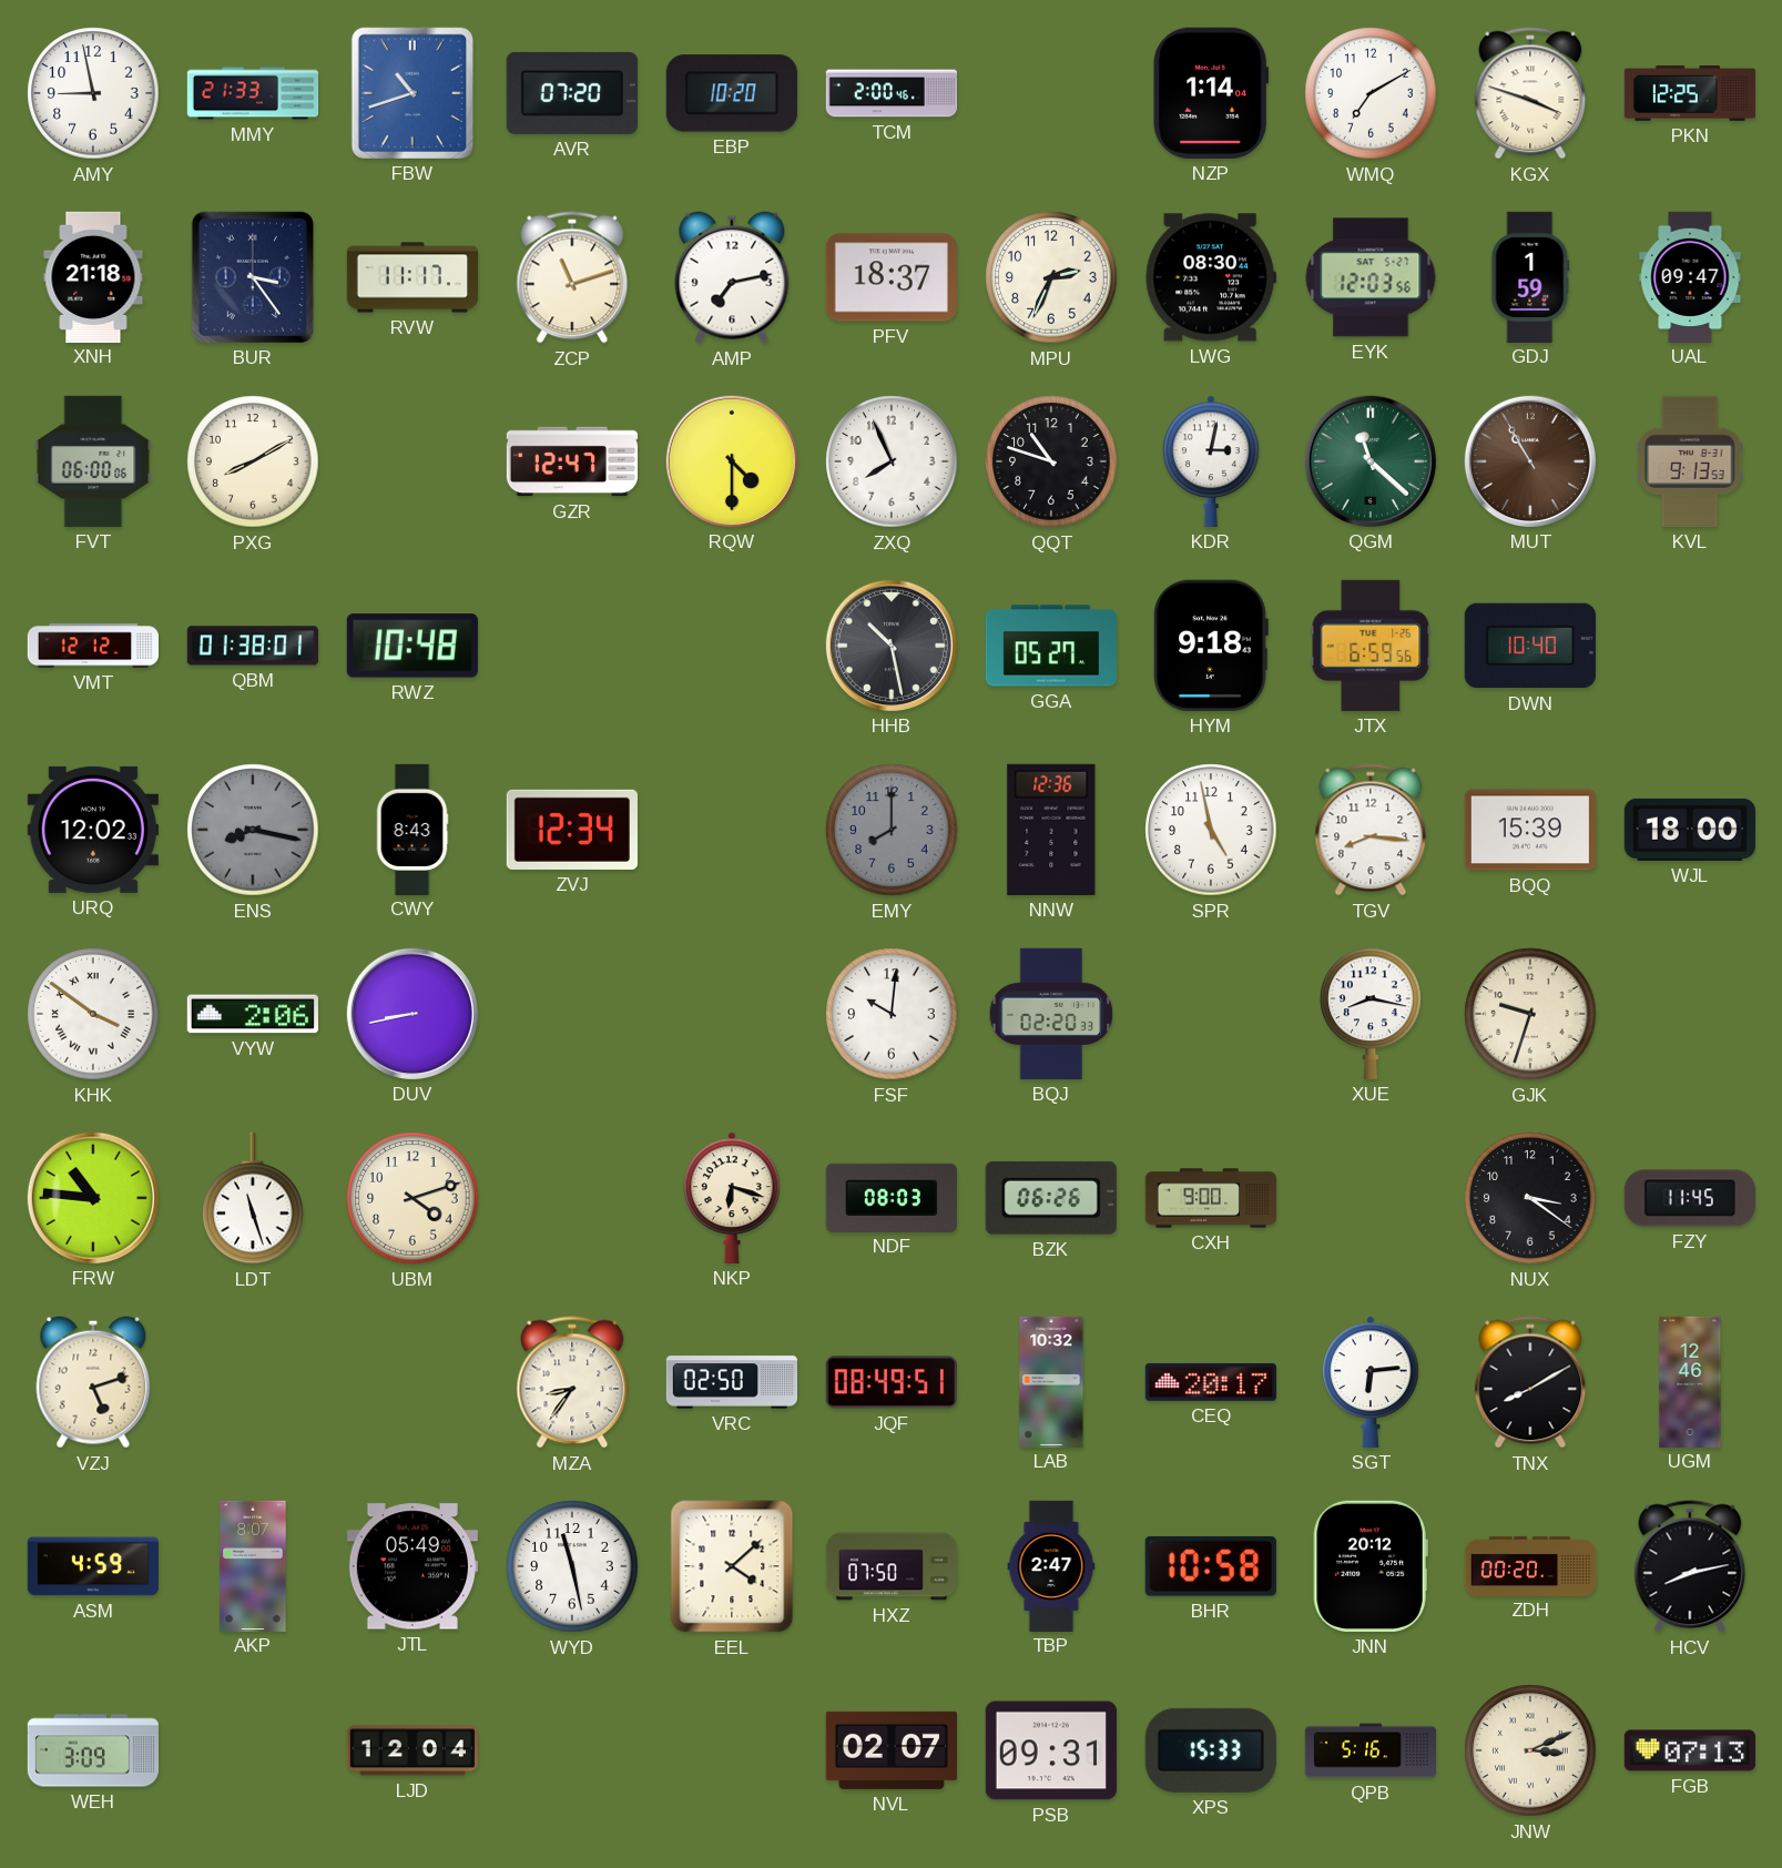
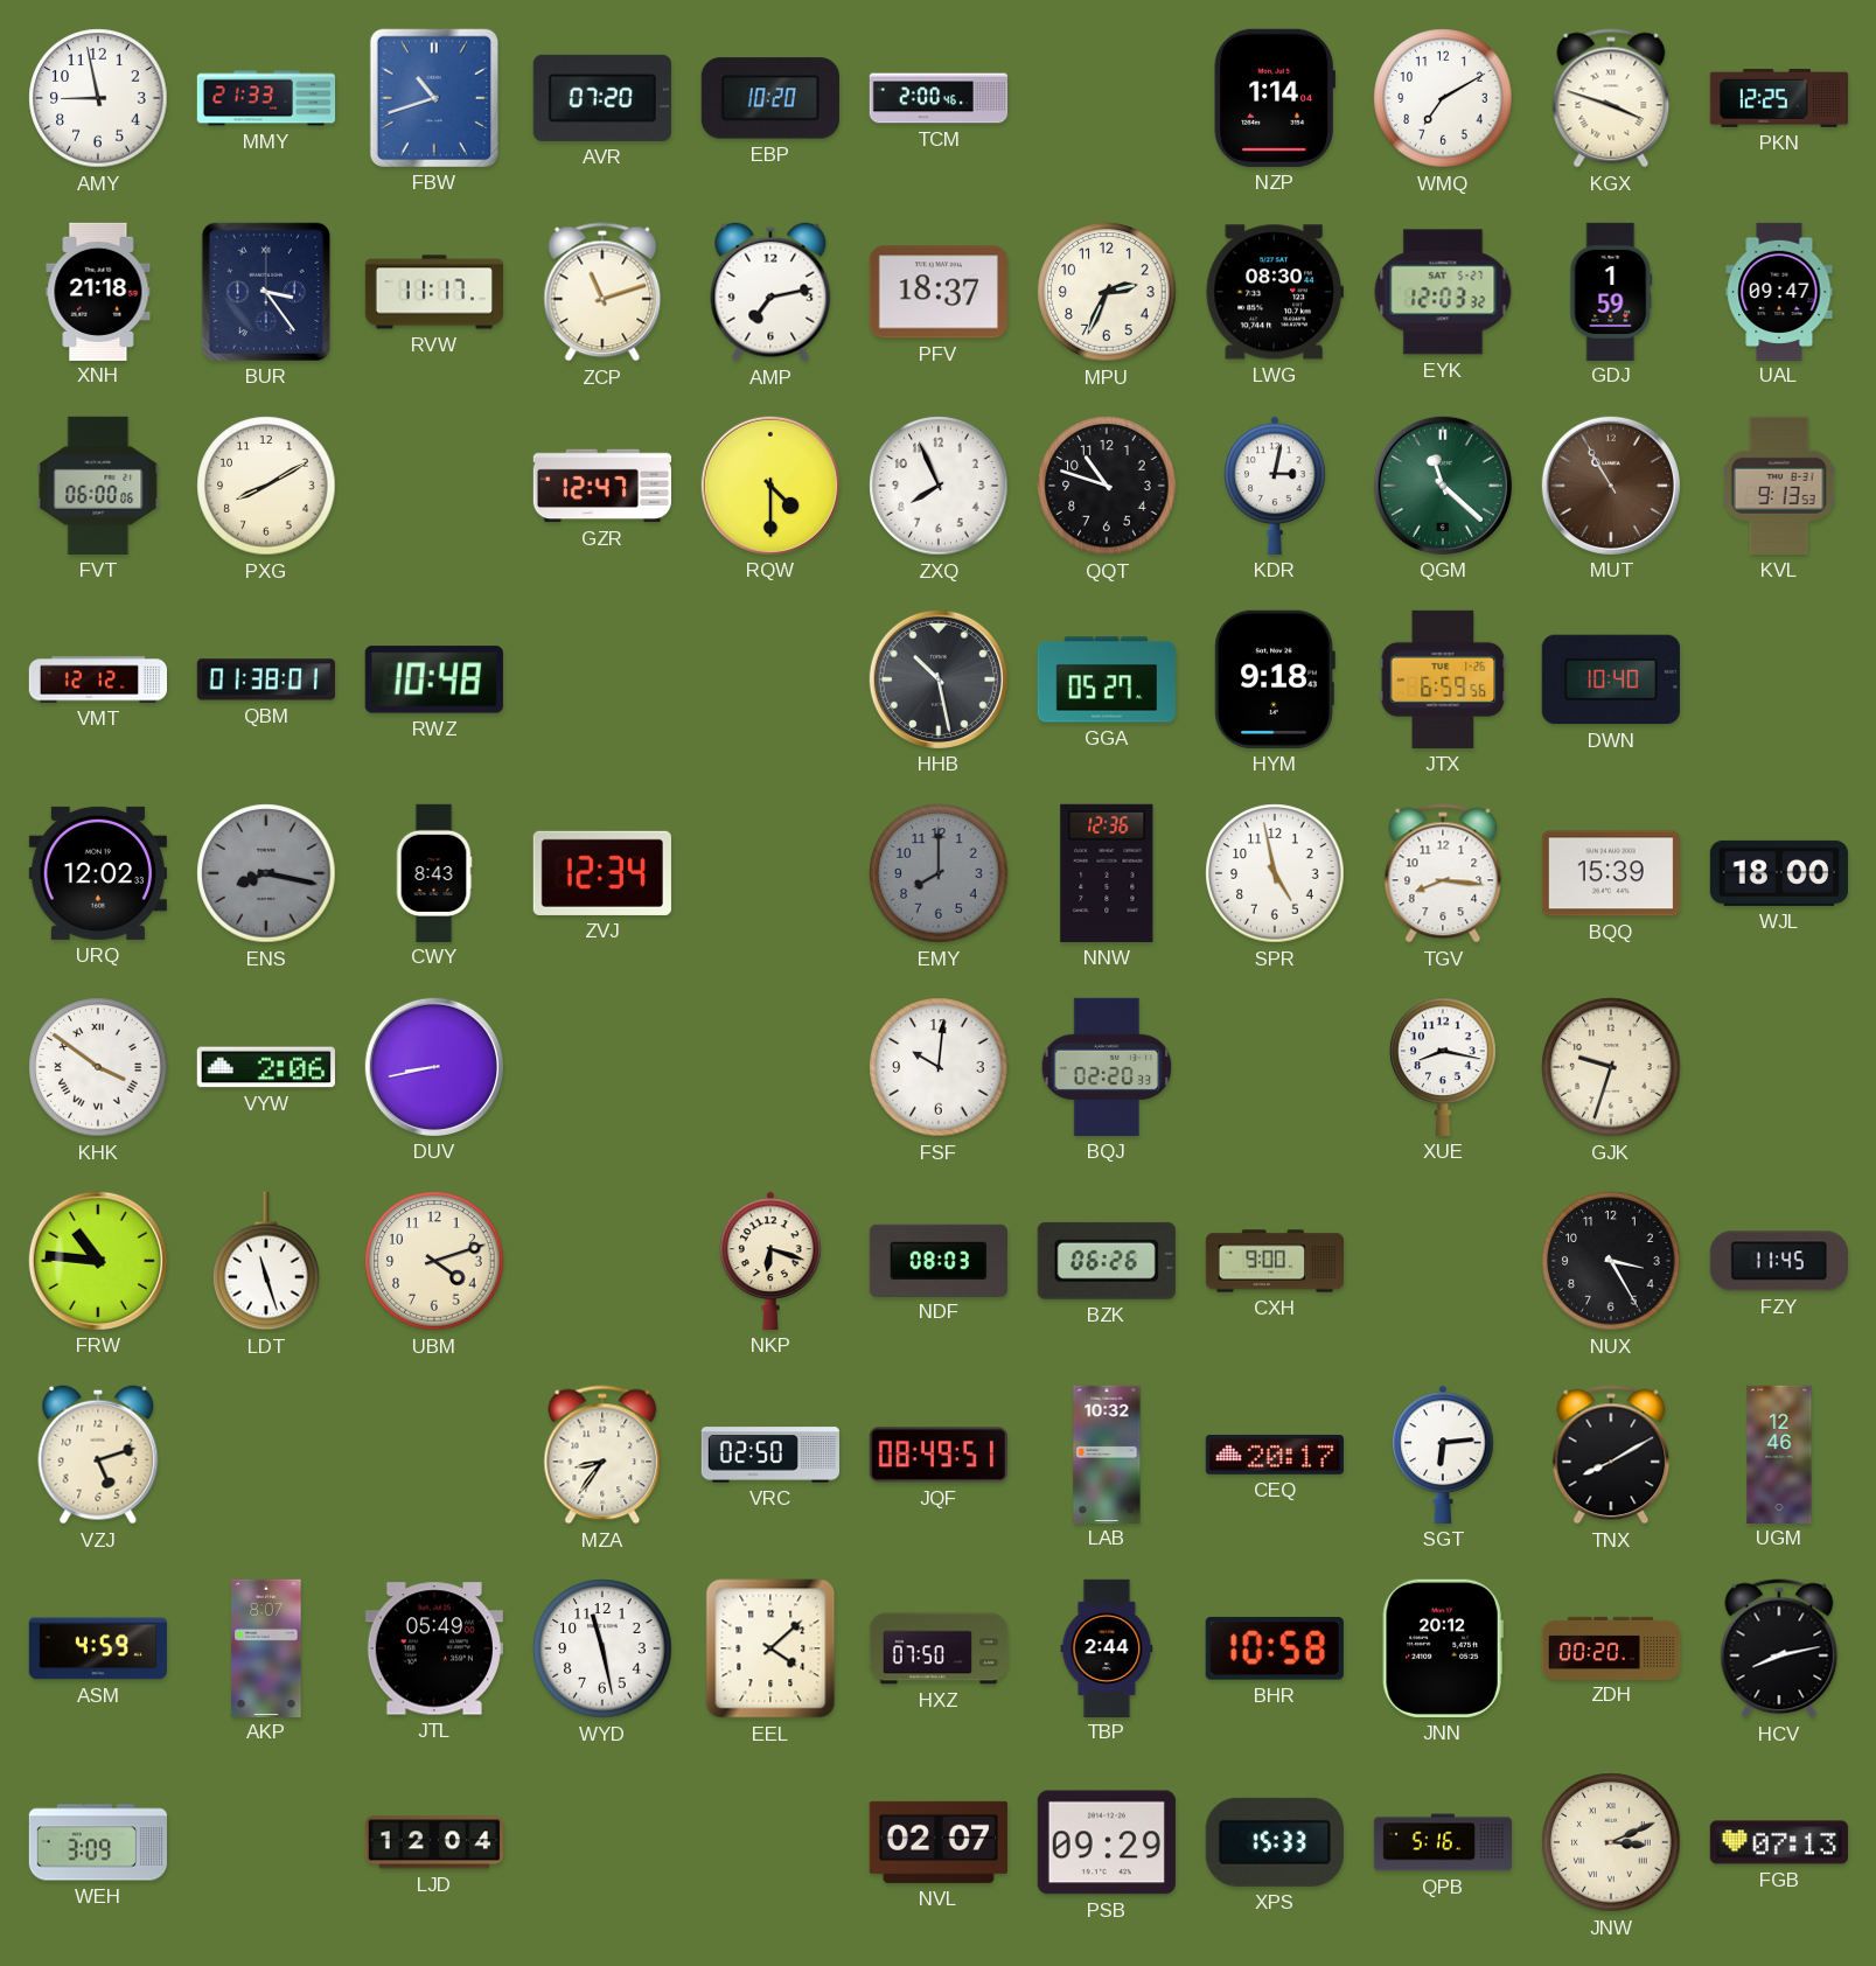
EYK: 12:03:56 -> 12:03:32
NUX: 3:21 -> 3:25
TBP: 2:47 -> 2:44
PSB: 09:31 -> 09:29
